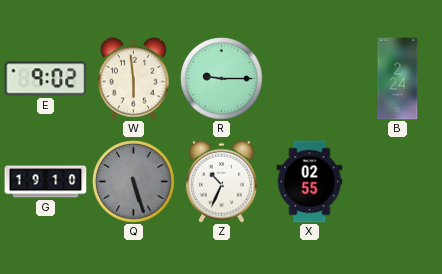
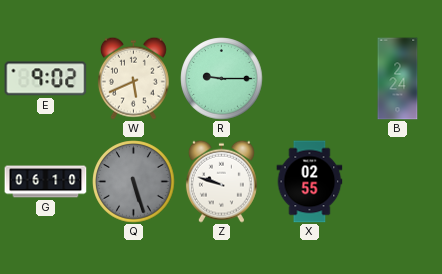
W: 5:59 -> 5:41
G: 19:10 -> 06:10
Z: 10:34 -> 9:48
